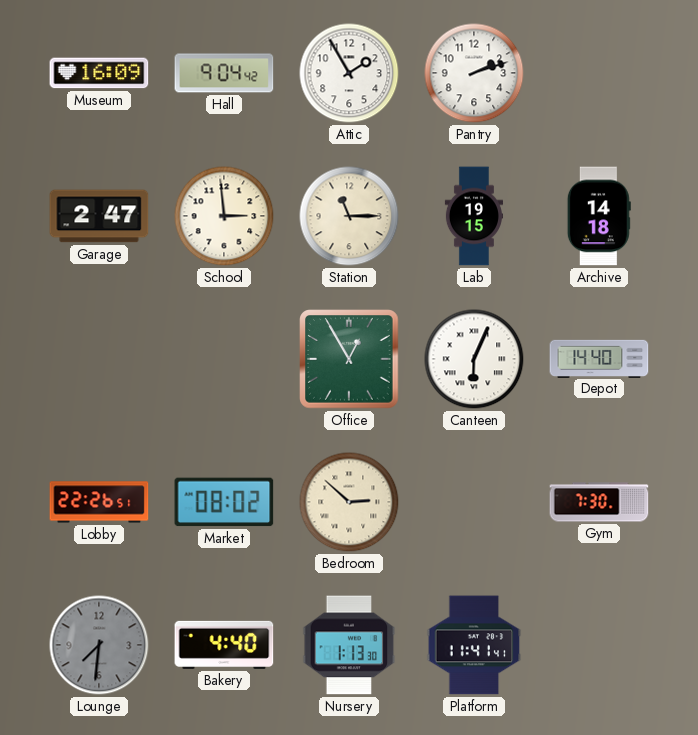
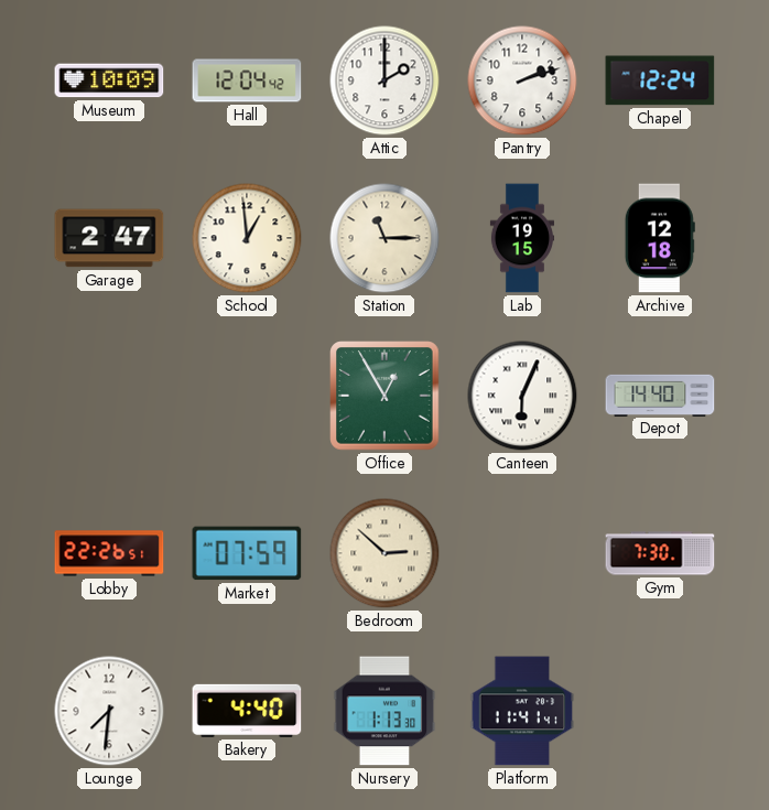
Museum: 16:09 -> 10:09
Hall: 9:04 -> 12:04
Attic: 1:55 -> 2:00
Chapel: none -> 12:24
School: 2:59 -> 12:59
Archive: 14:18 -> 12:18
Market: 08:02 -> 07:59
Lounge dial: grey -> white
